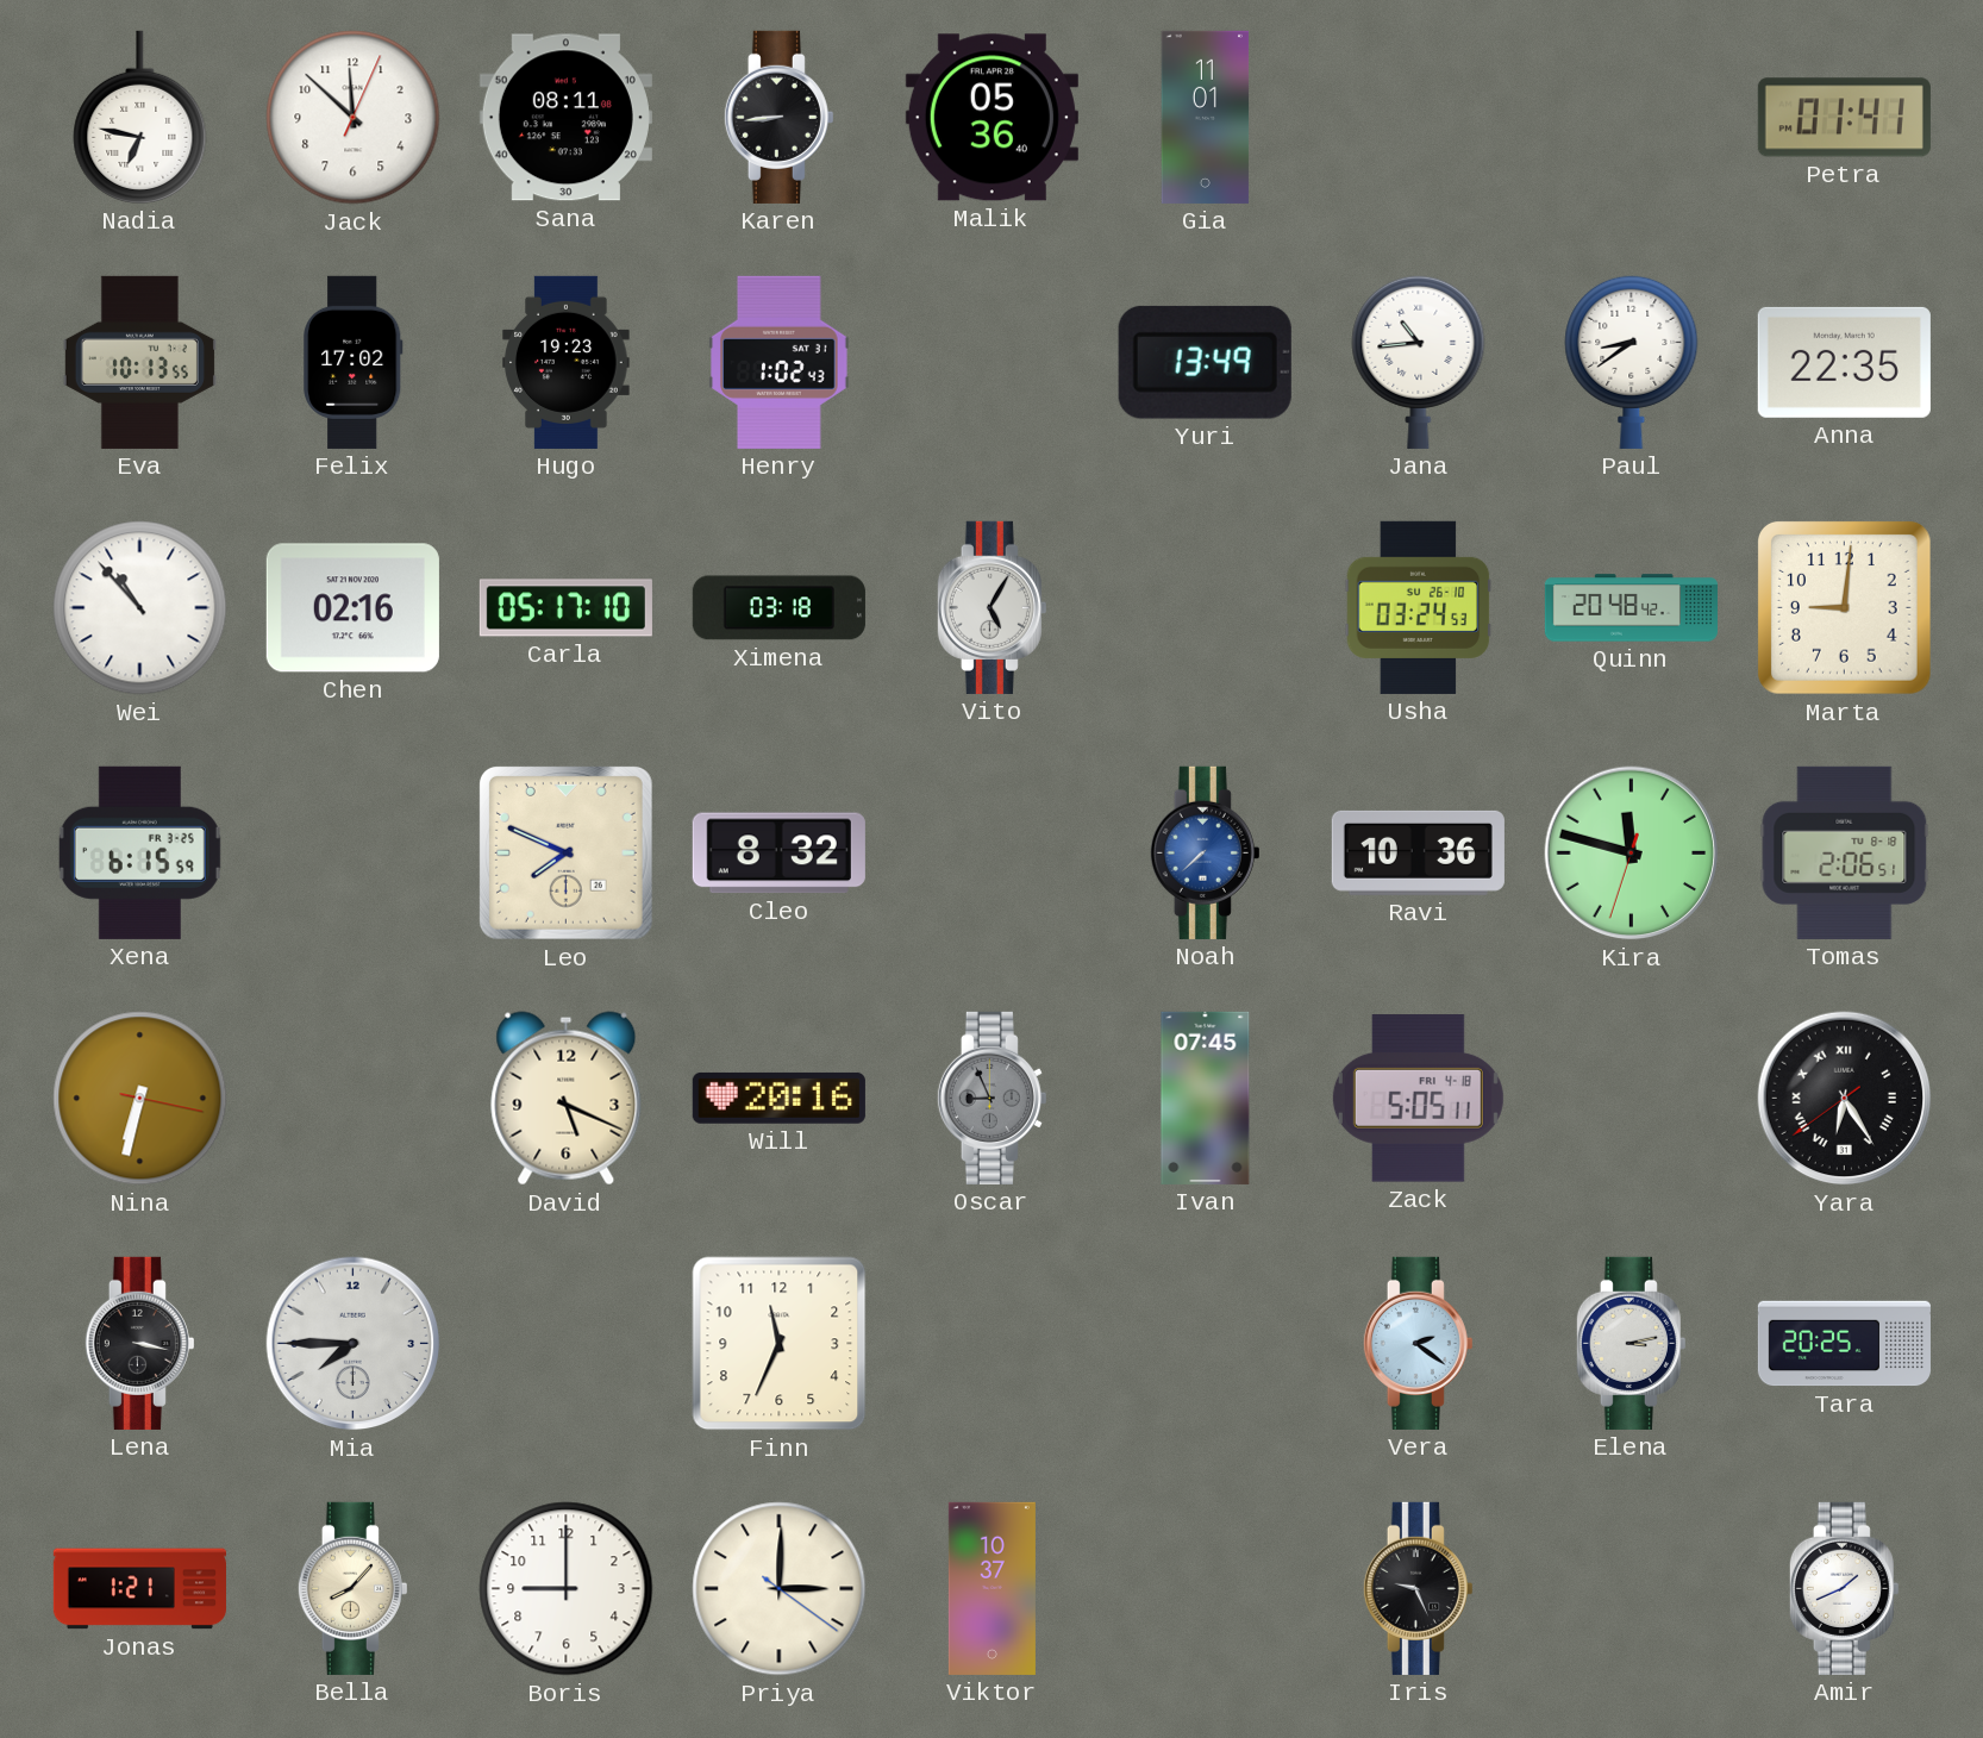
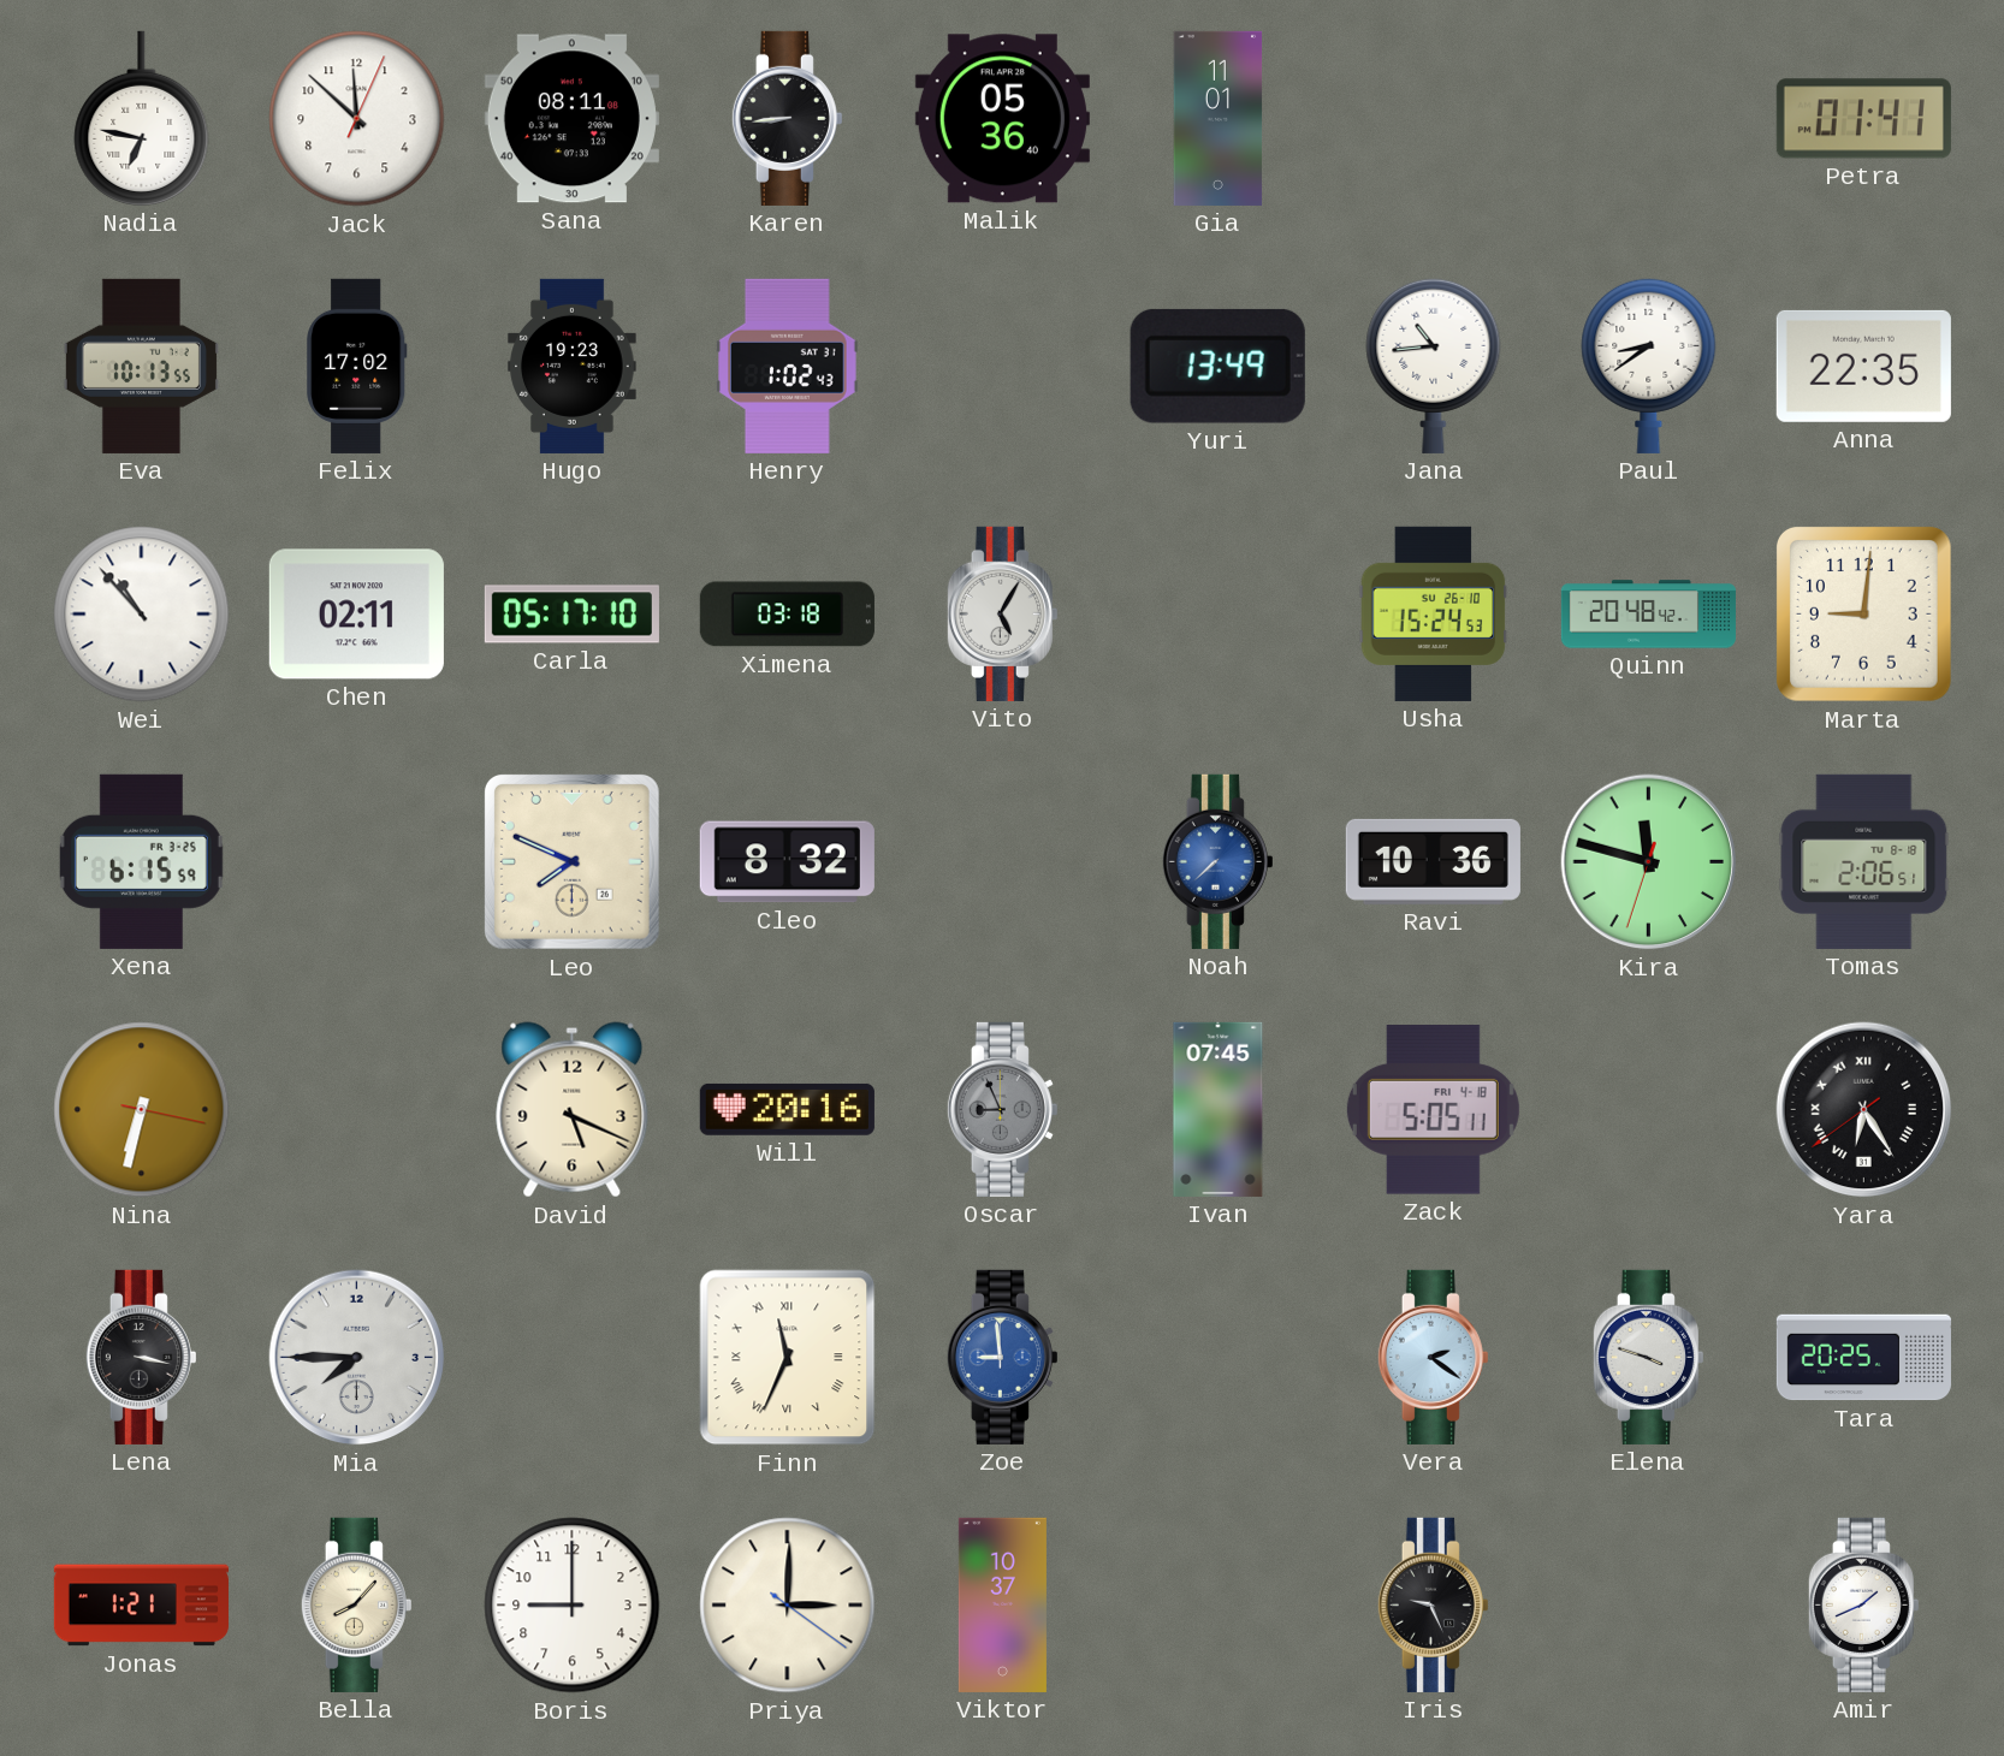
Chen: 02:16 -> 02:11
Usha: 03:24 -> 15:24
Finn numerals: Arabic -> Roman
Zoe: none -> 8:59
Elena: 3:13 -> 3:48
